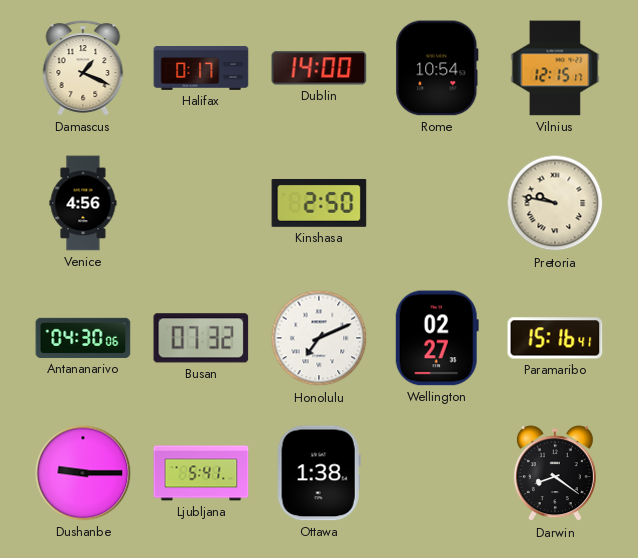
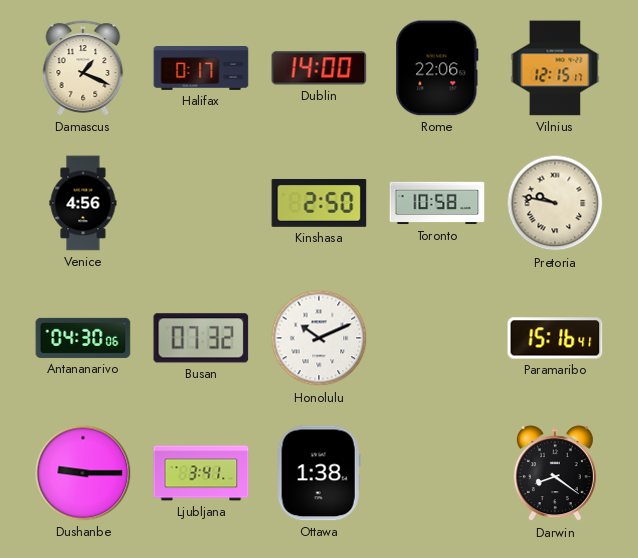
Rome: 10:54 -> 22:06
Toronto: none -> 10:58
Honolulu: 7:11 -> 10:11
Wellington: 02:27 -> none
Ljubljana: 5:41 -> 3:41
